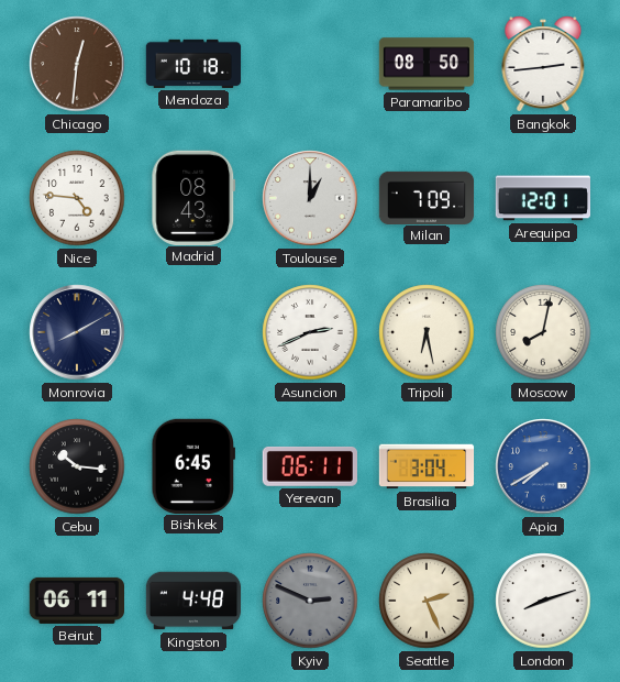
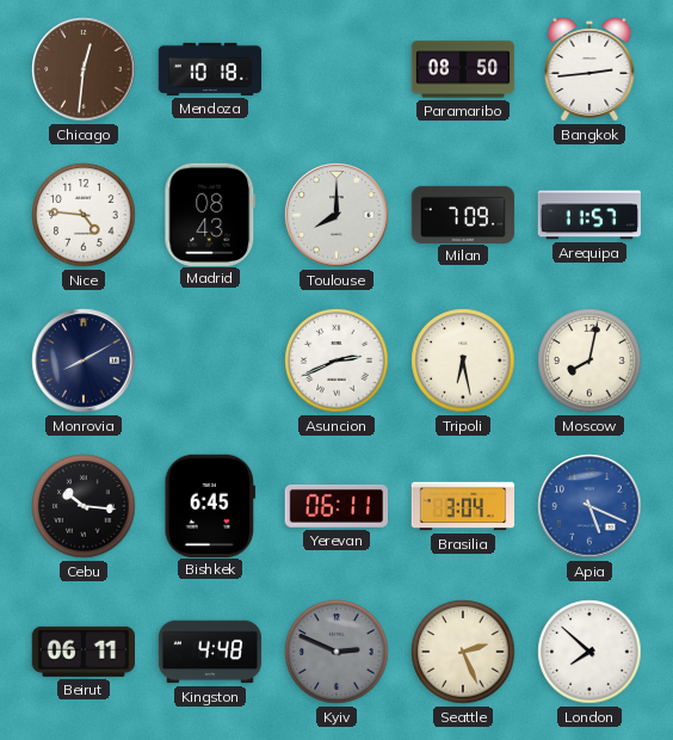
Toulouse: 1:00 -> 8:00
Arequipa: 12:01 -> 11:57
Apia: 7:40 -> 5:19
London: 8:12 -> 7:52
